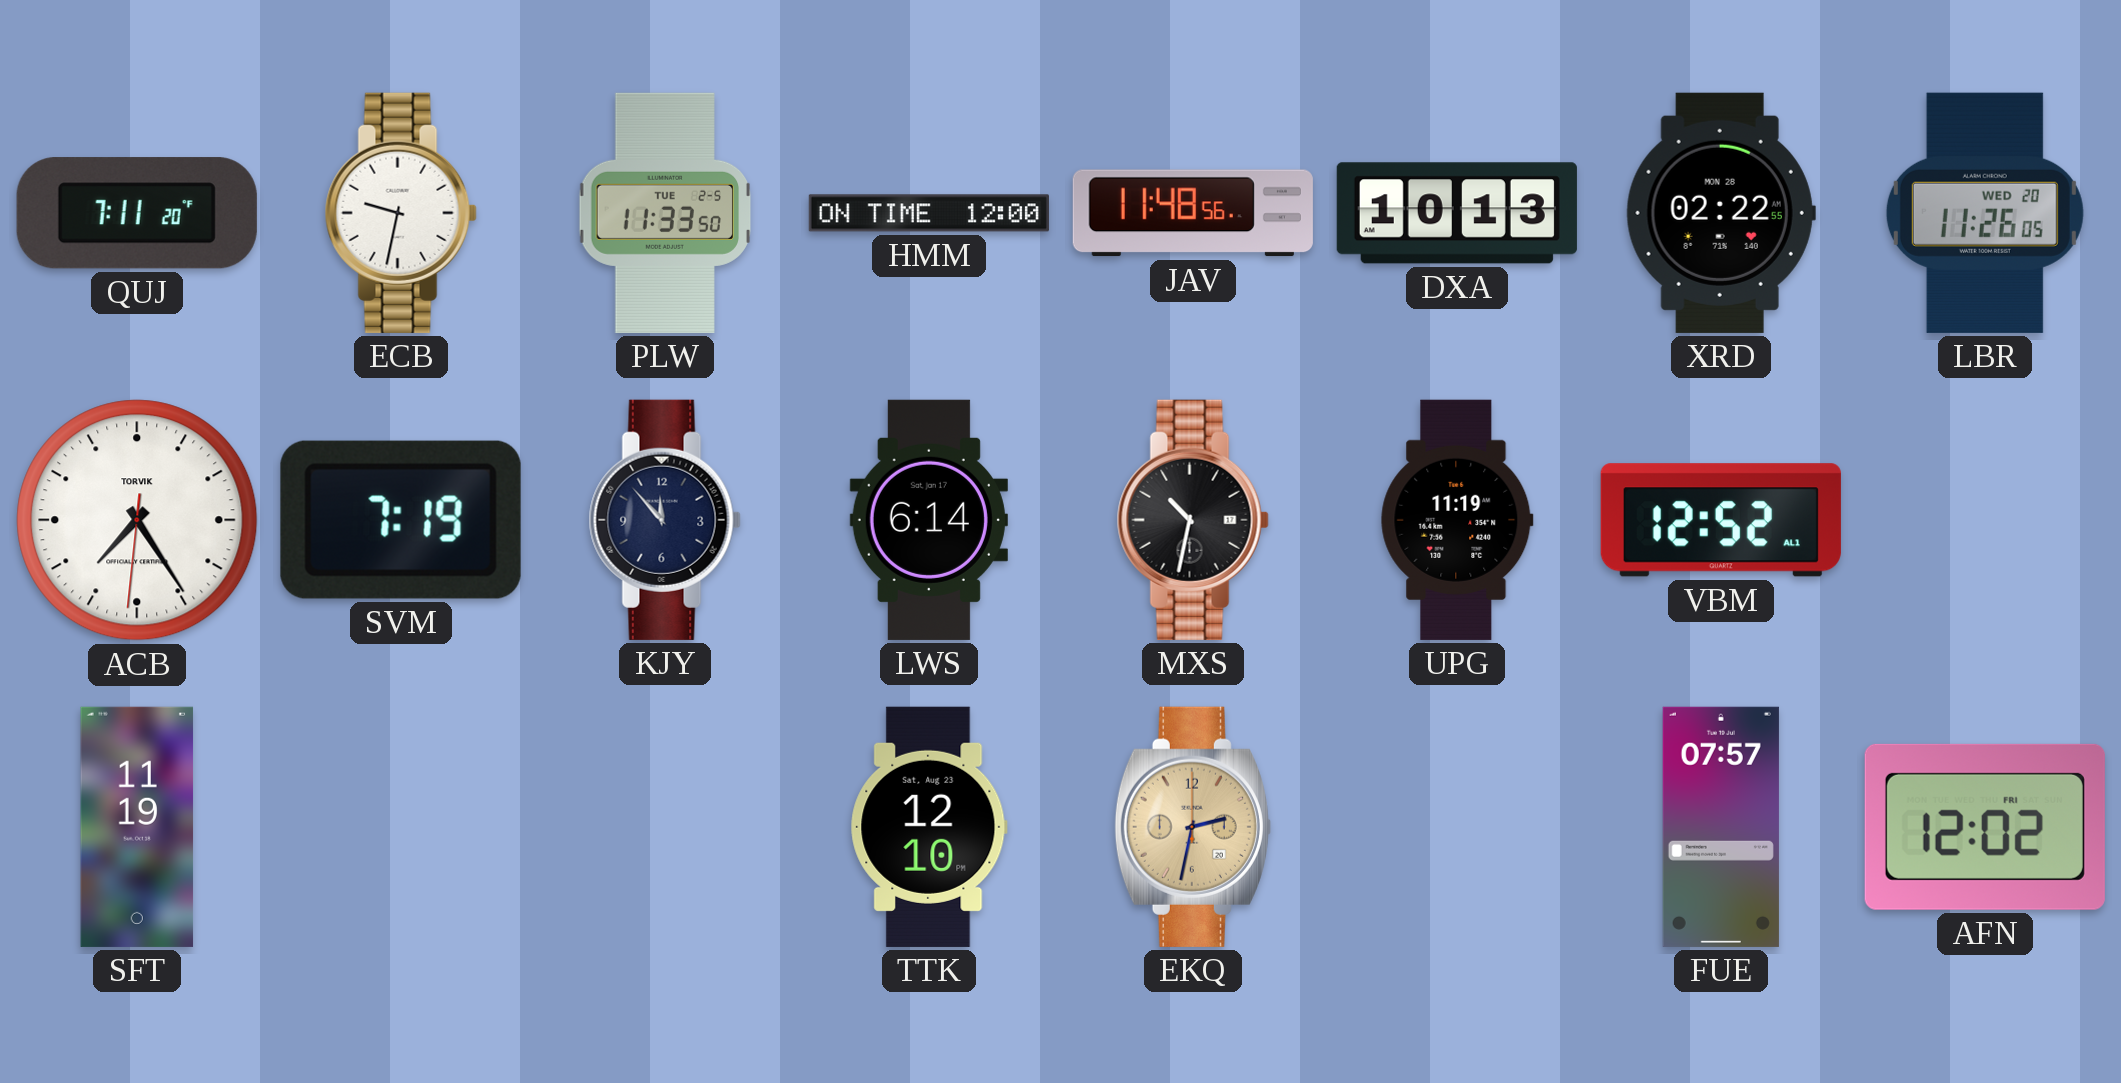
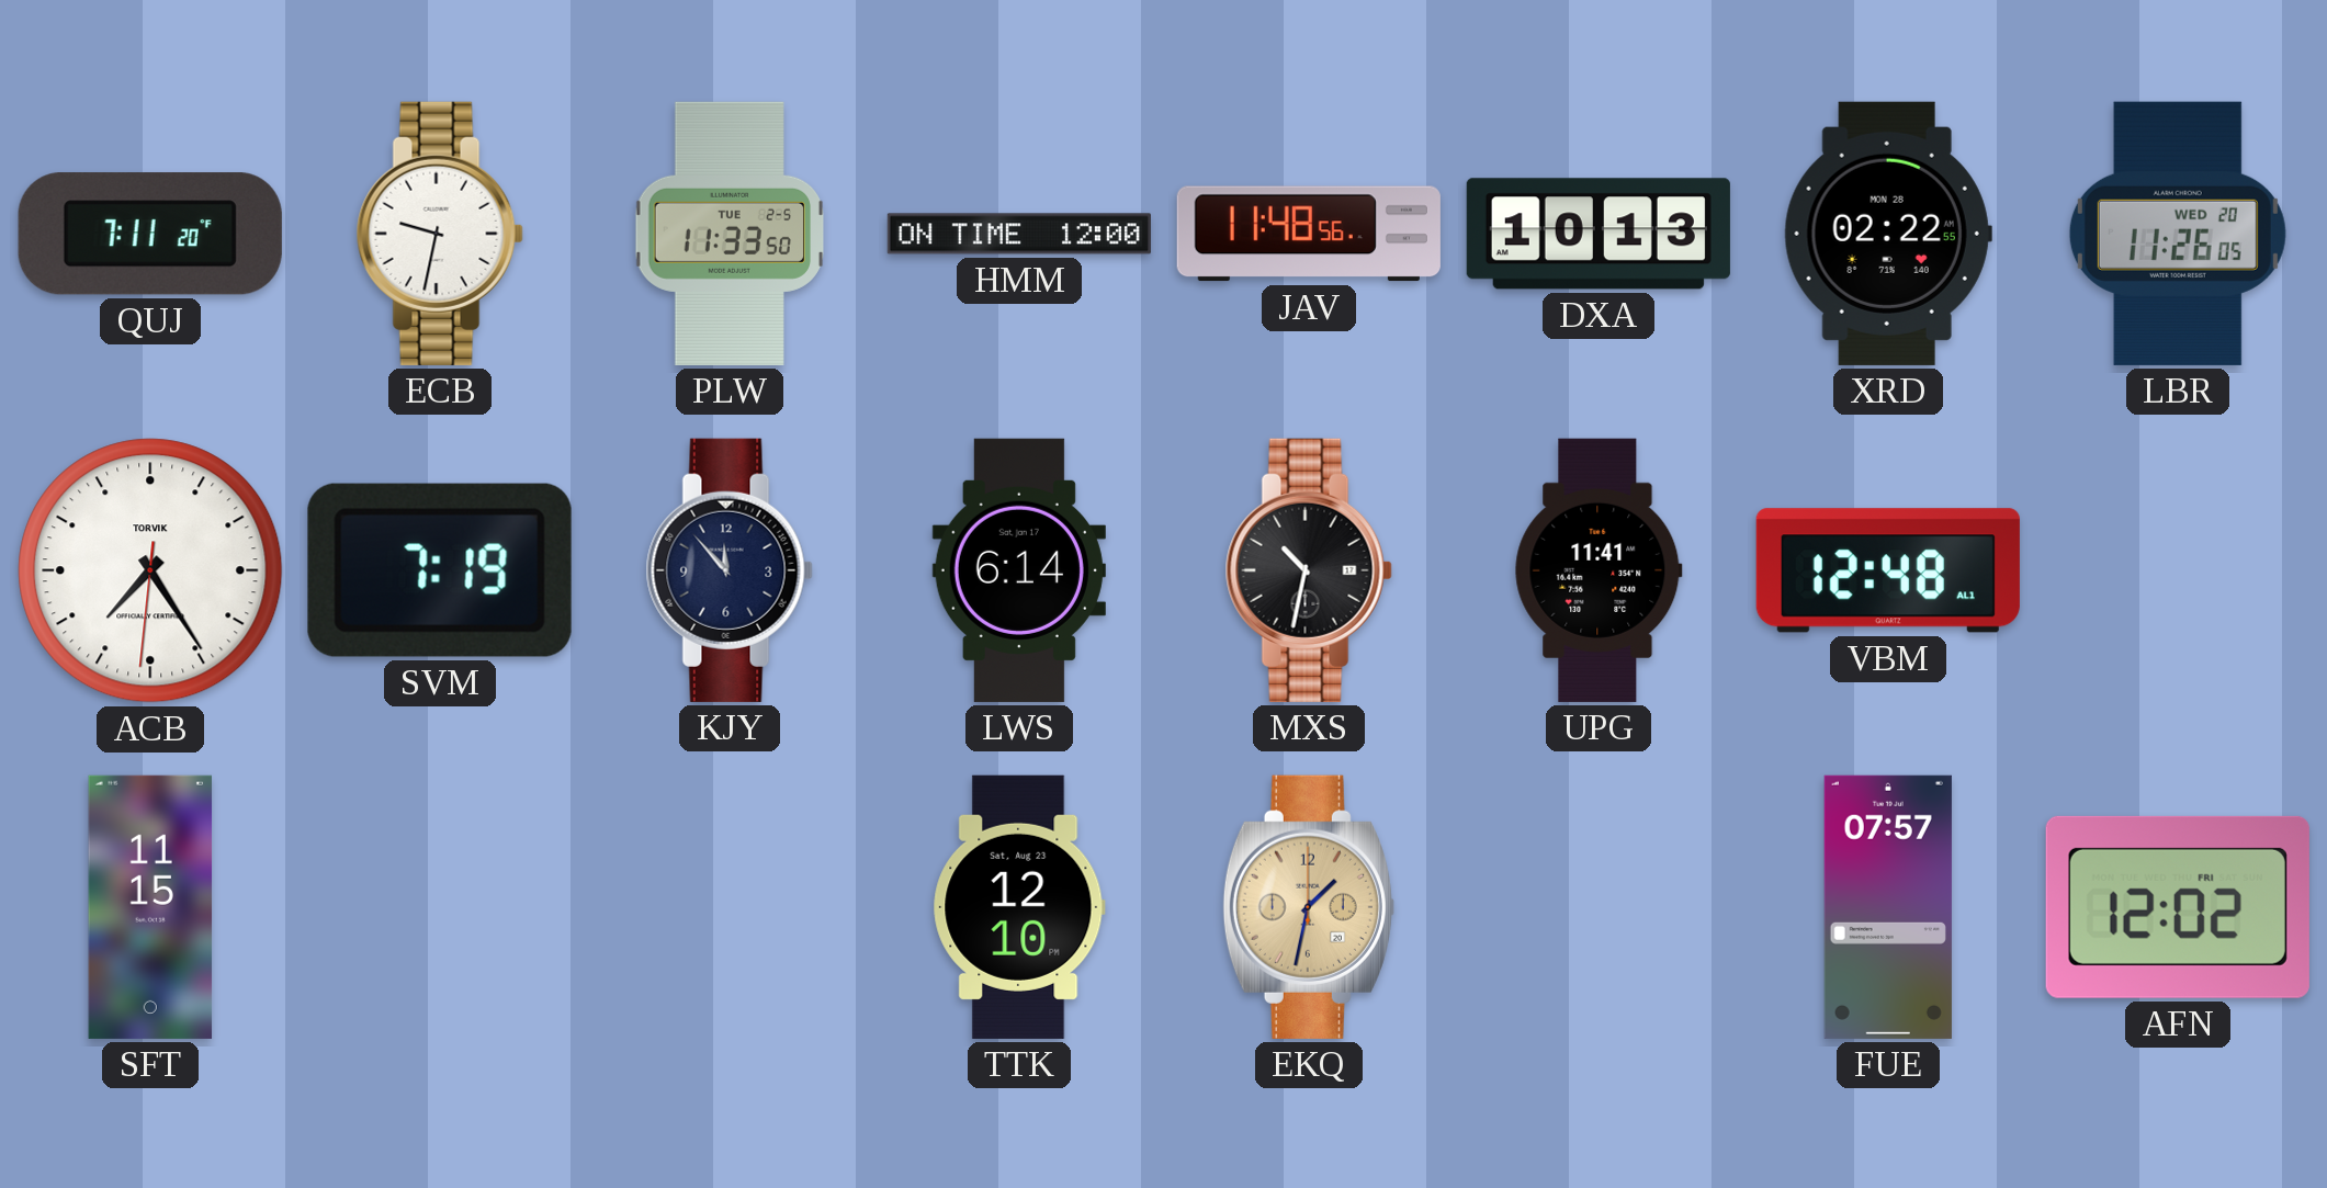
UPG: 11:19 -> 11:41
VBM: 12:52 -> 12:48
SFT: 11:19 -> 11:15
EKQ: 2:32 -> 1:32
